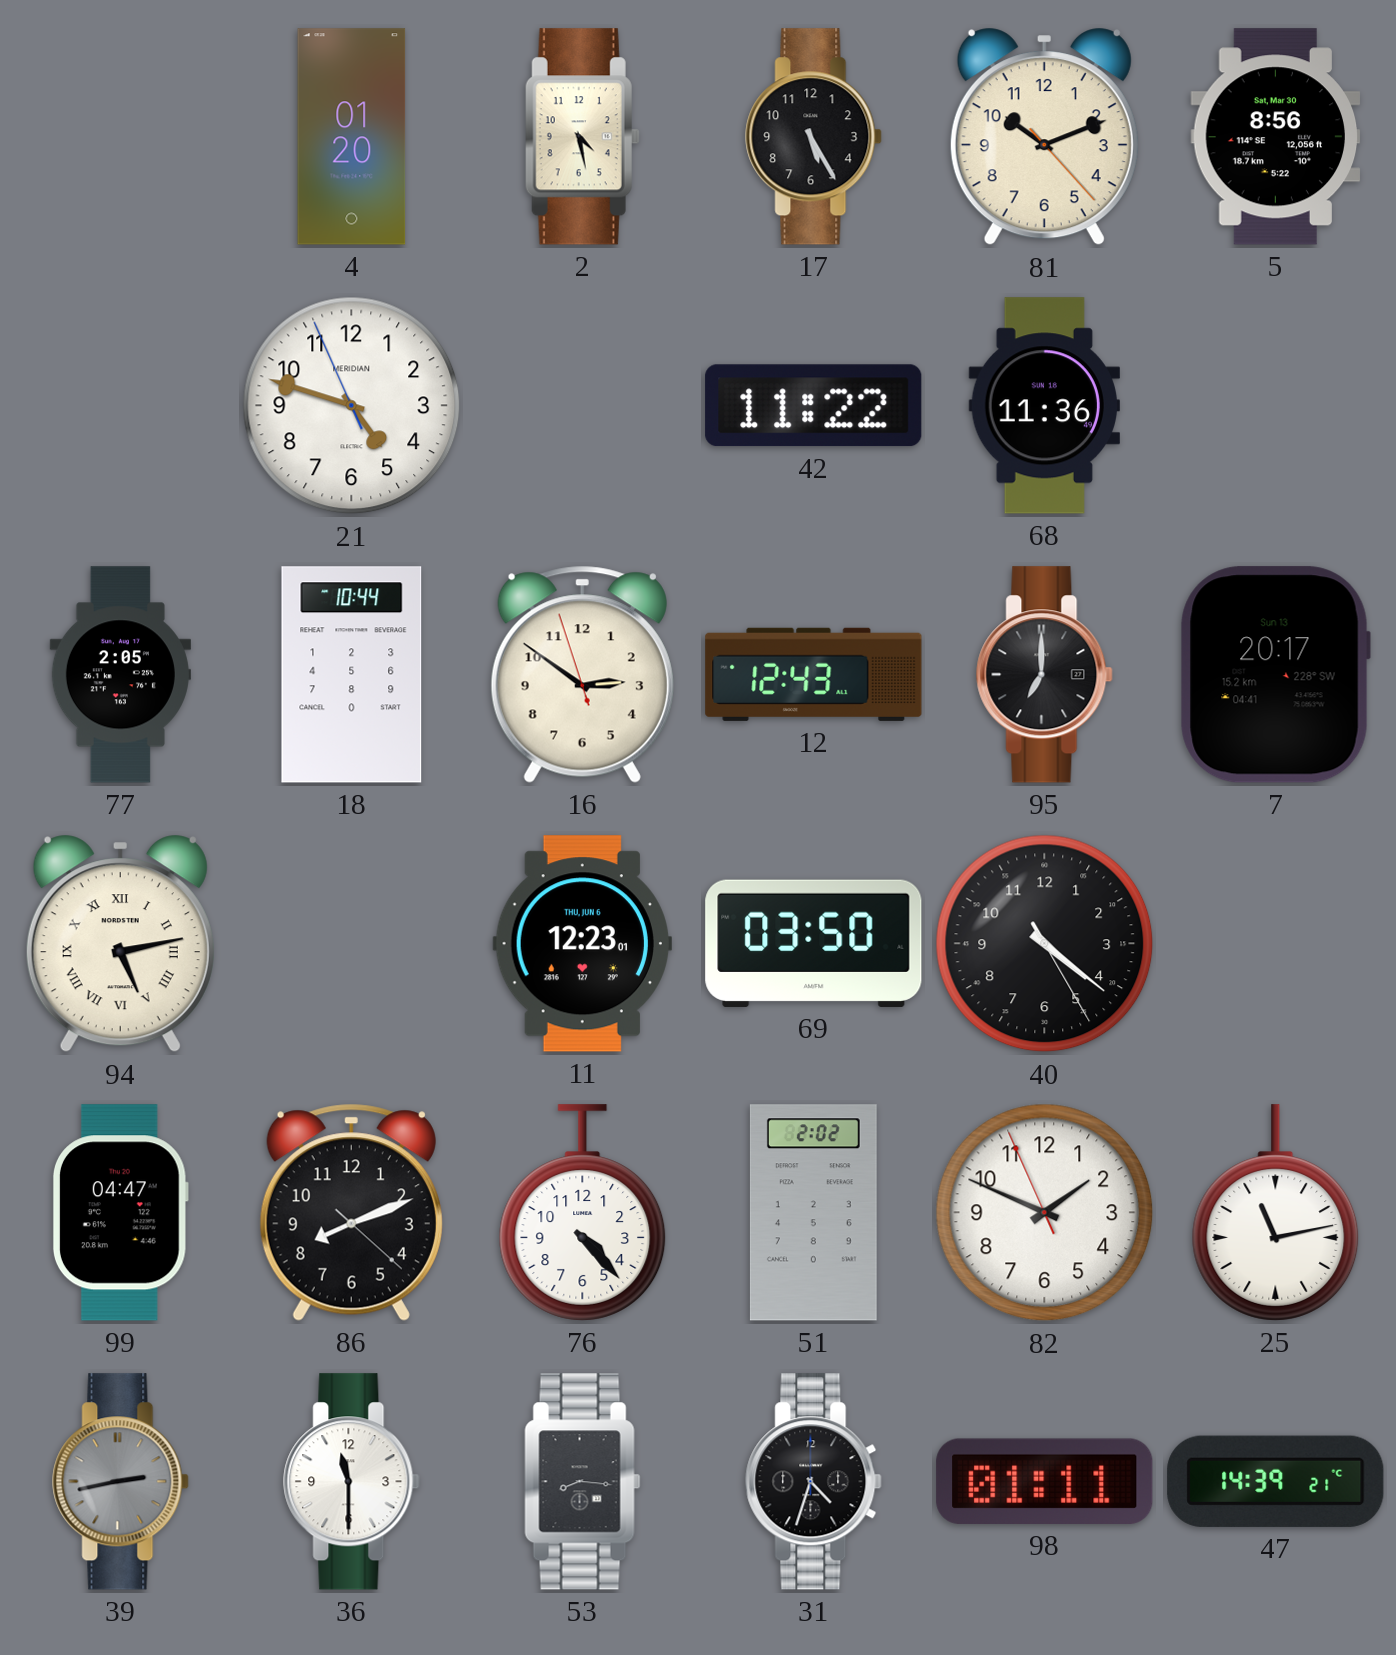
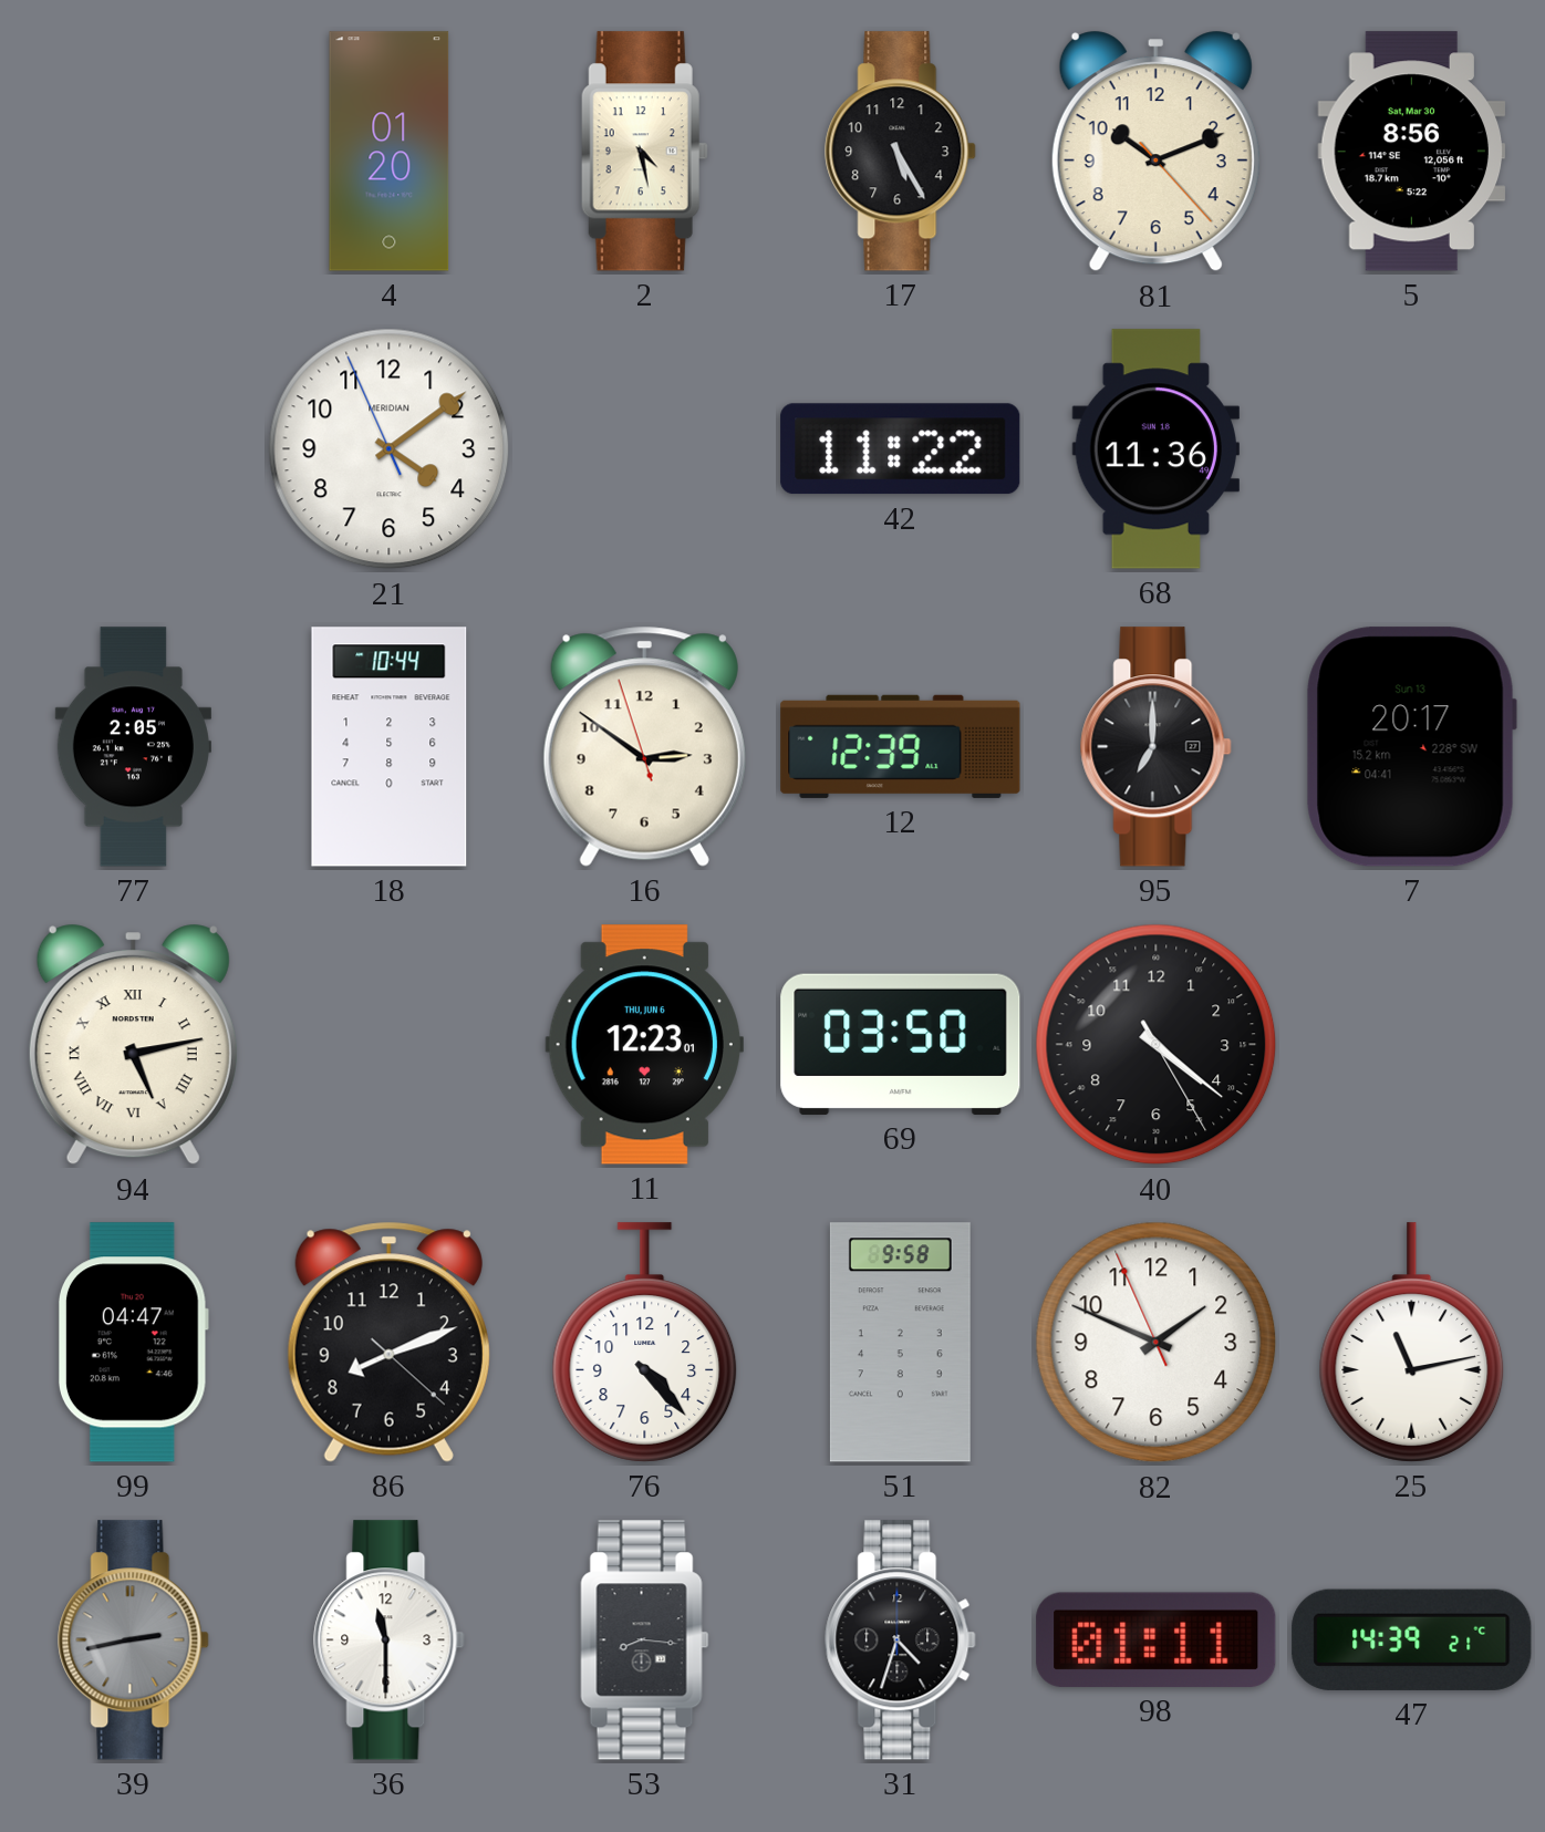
21: 4:47 -> 4:08
12: 12:43 -> 12:39
51: 2:02 -> 9:58
